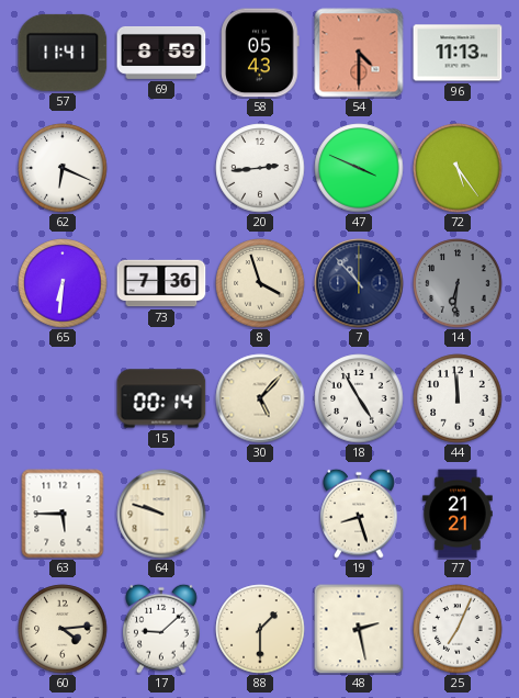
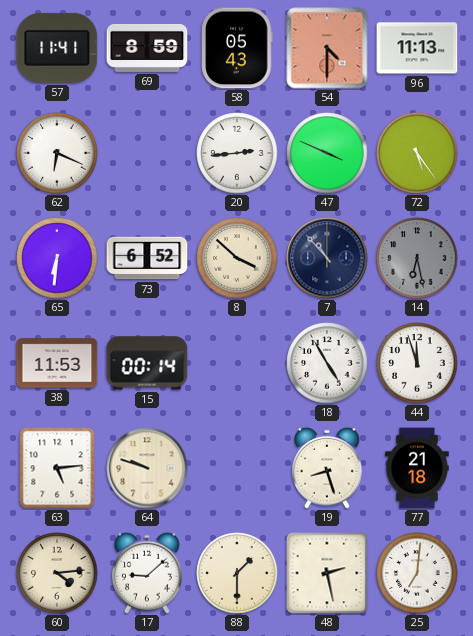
73: 7:36 -> 6:52
8: 3:57 -> 3:52
14: 6:31 -> 6:28
38: none -> 11:53
30: 5:07 -> none
44: 11:59 -> 11:57
63: 5:45 -> 5:14
77: 21:21 -> 21:18
25: 7:04 -> 7:01
